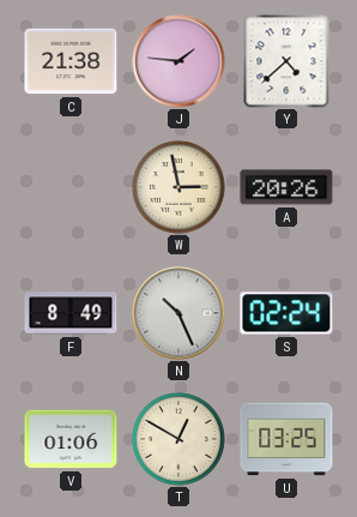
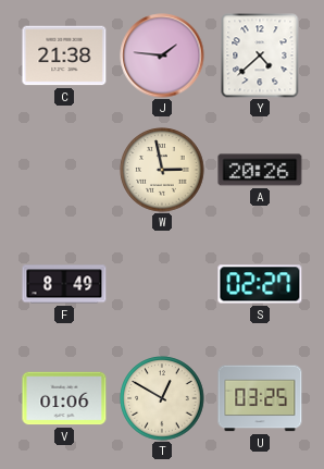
N: 10:26 -> none
S: 02:24 -> 02:27
